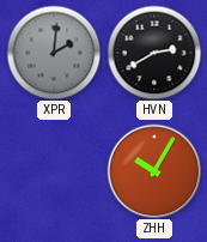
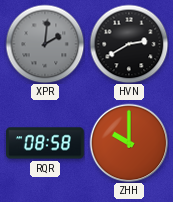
RQR: none -> 08:58
ZHH: 10:05 -> 10:00
